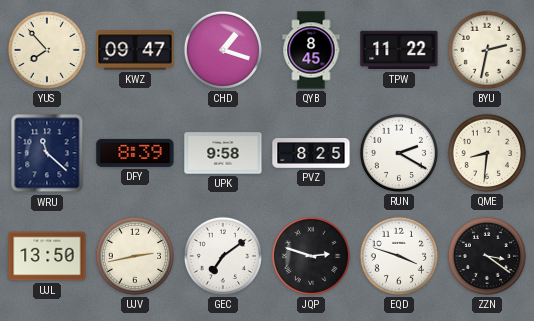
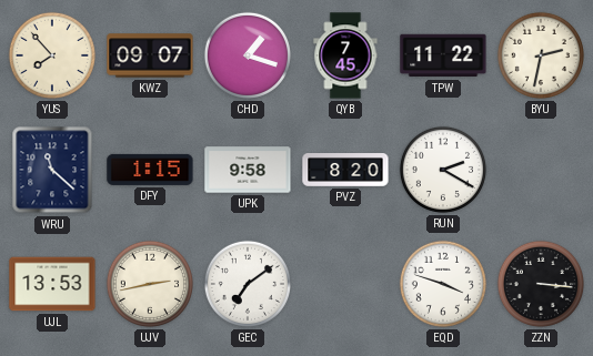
KWZ: 09:47 -> 09:07
QYB: 8:45 -> 7:45
DFY: 8:39 -> 1:15
PVZ: 8:25 -> 8:20
QME: 8:31 -> none
UJL: 13:50 -> 13:53
JQP: 2:48 -> none
ZZN: 3:21 -> 3:16
